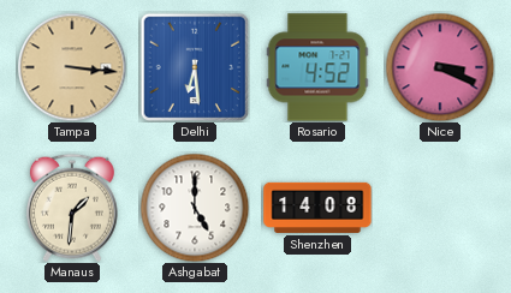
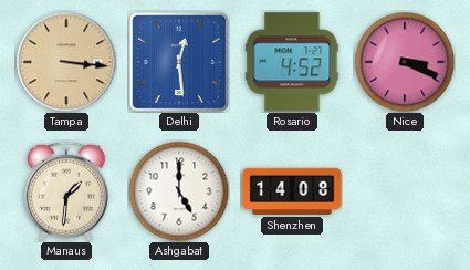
Delhi: 6:29 -> 12:29
